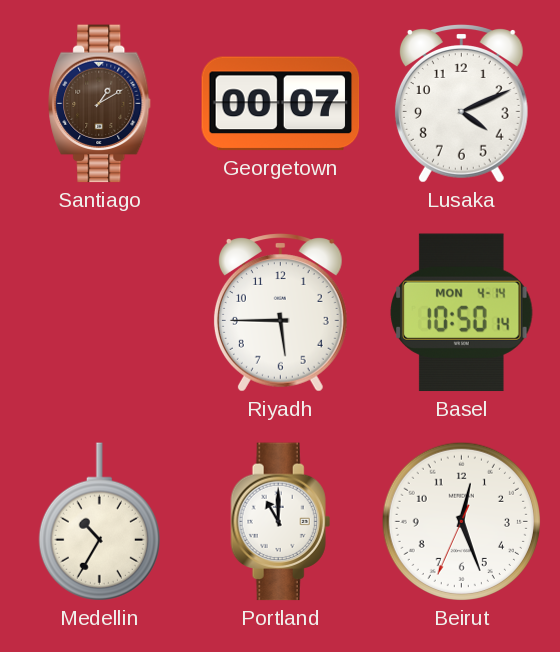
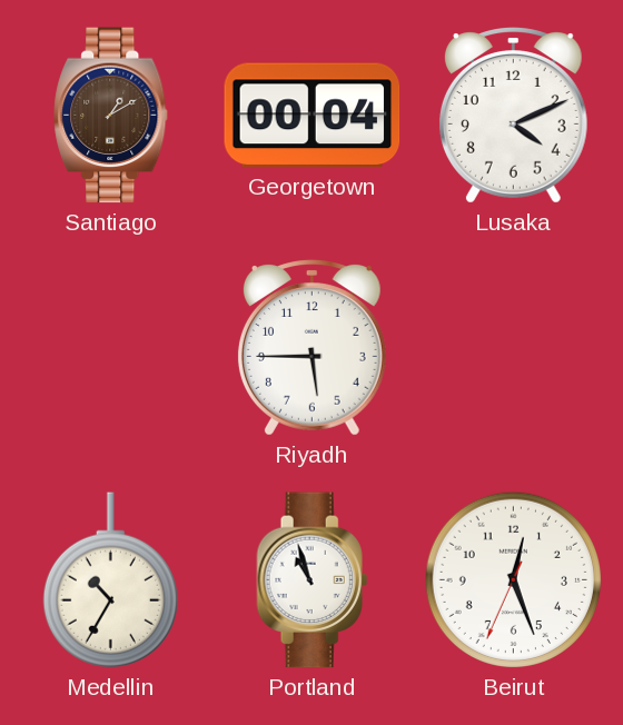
Georgetown: 00:07 -> 00:04
Basel: 10:50 -> none
Portland: 11:00 -> 10:57
